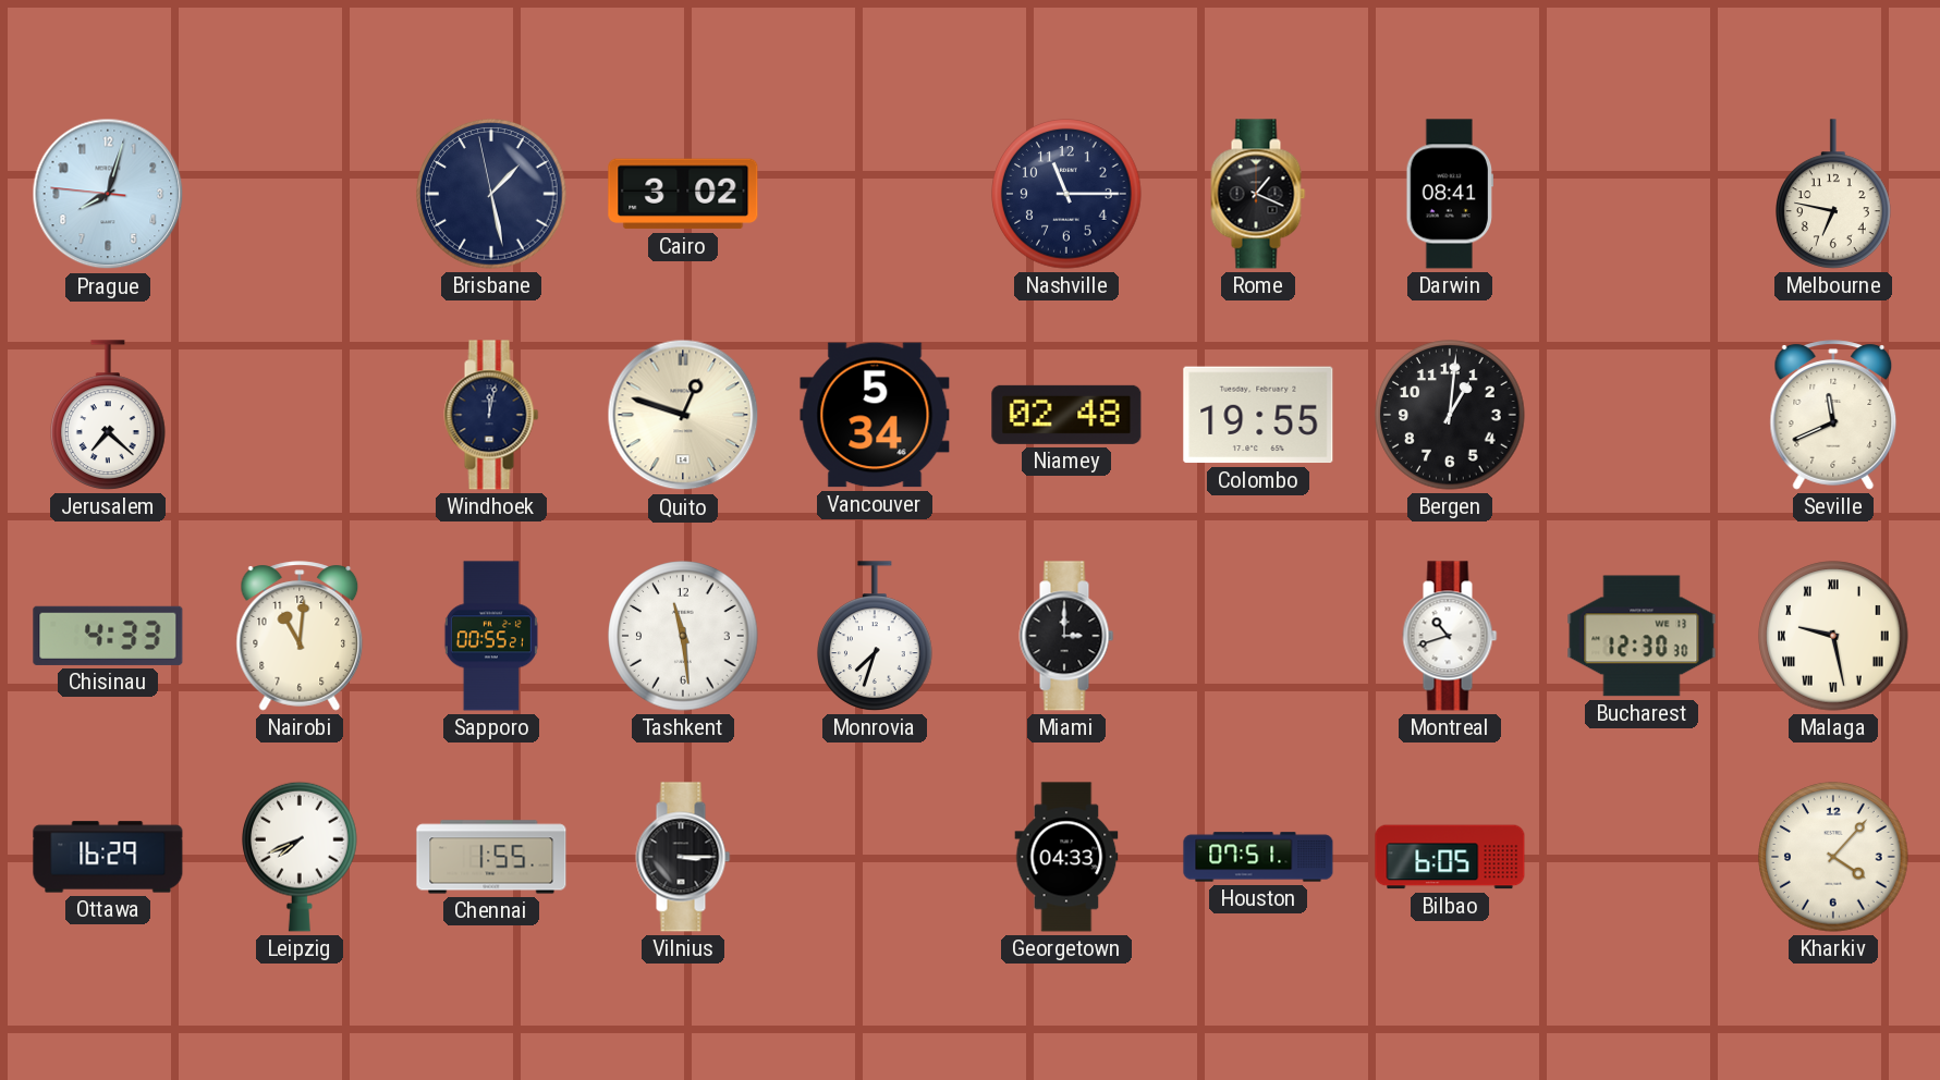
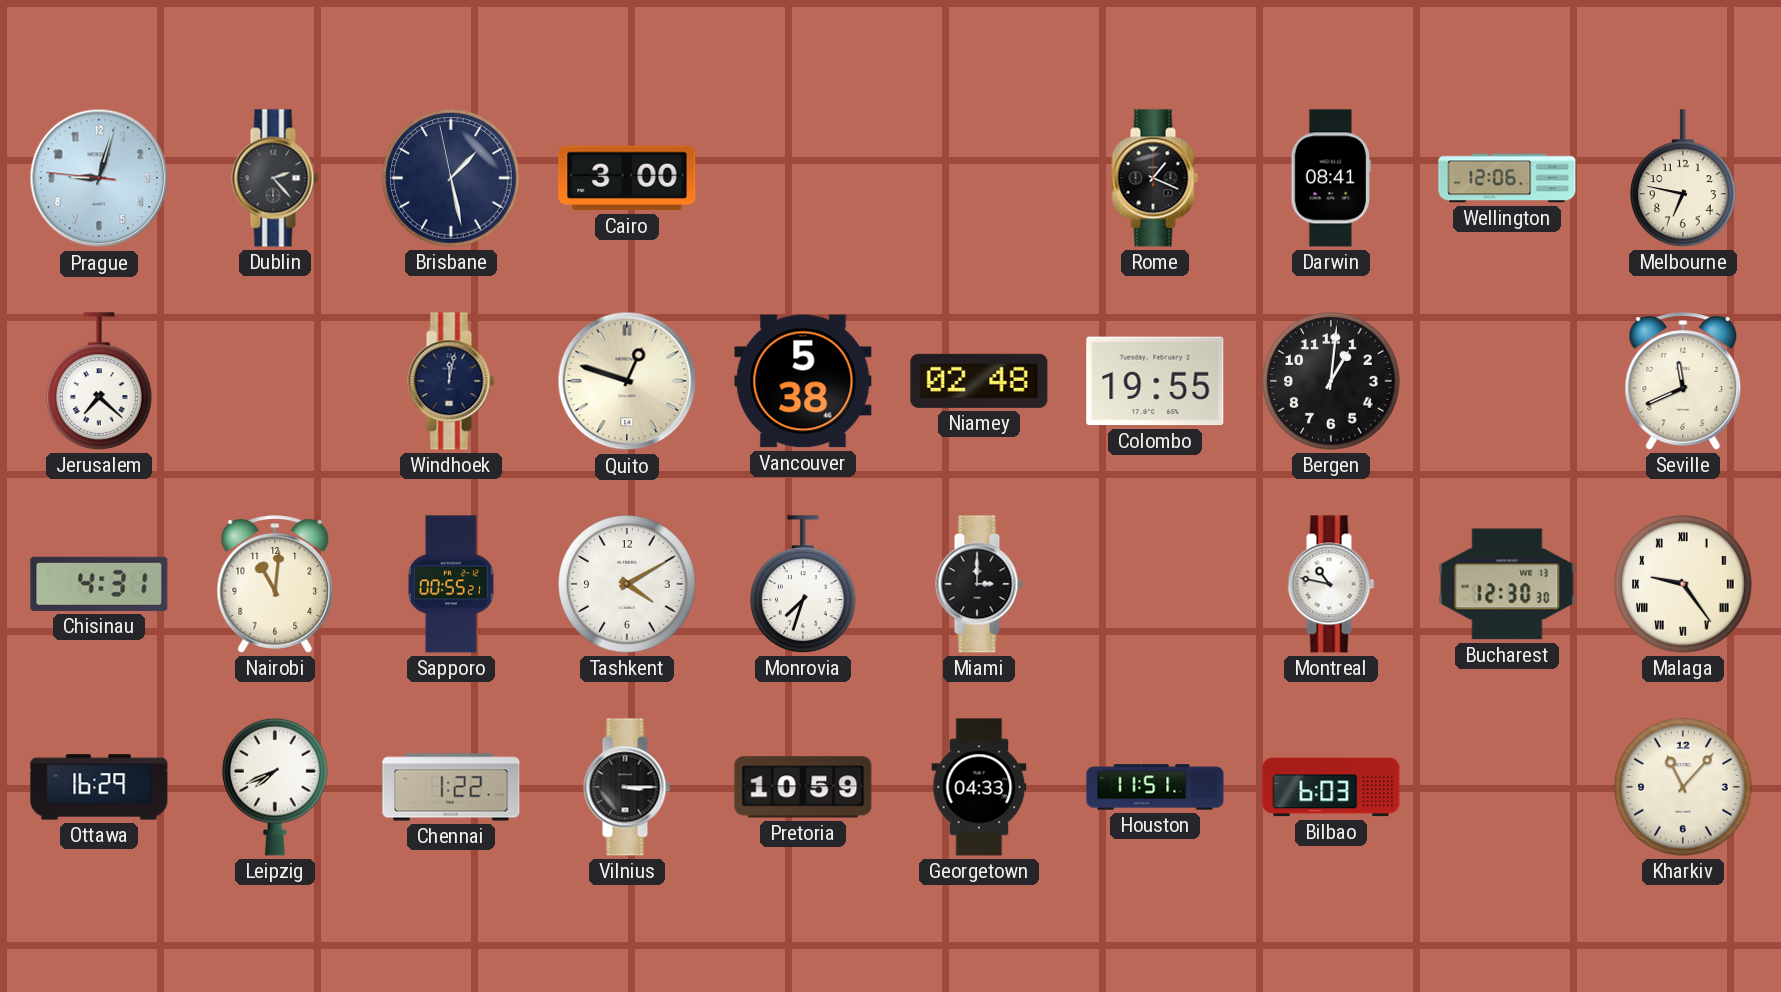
Prague: 8:02 -> 9:02
Dublin: none -> 2:23
Cairo: 3:02 -> 3:00
Nashville: 11:15 -> none
Wellington: none -> 12:06
Vancouver: 5:34 -> 5:38
Chisinau: 4:33 -> 4:31
Tashkent: 11:29 -> 4:10
Montreal: 10:42 -> 10:47
Malaga: 9:28 -> 9:24
Chennai: 1:55 -> 1:22
Pretoria: none -> 10:59
Houston: 07:51 -> 11:51
Bilbao: 6:05 -> 6:03
Kharkiv: 4:07 -> 11:07
